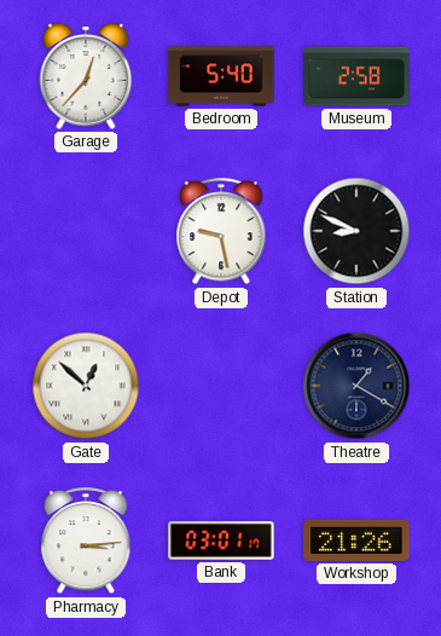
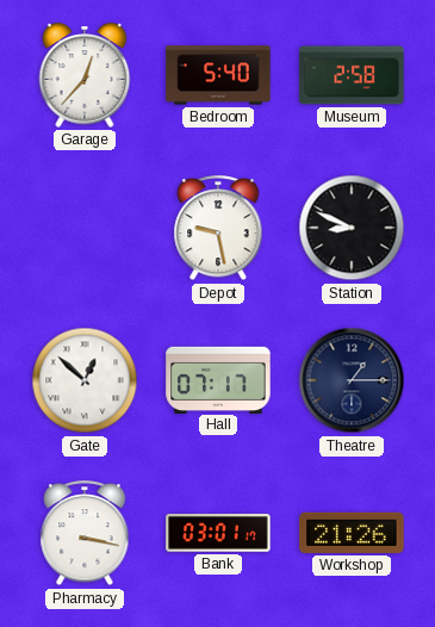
Hall: none -> 07:17
Theatre: 1:20 -> 1:15
Pharmacy: 3:14 -> 3:17
